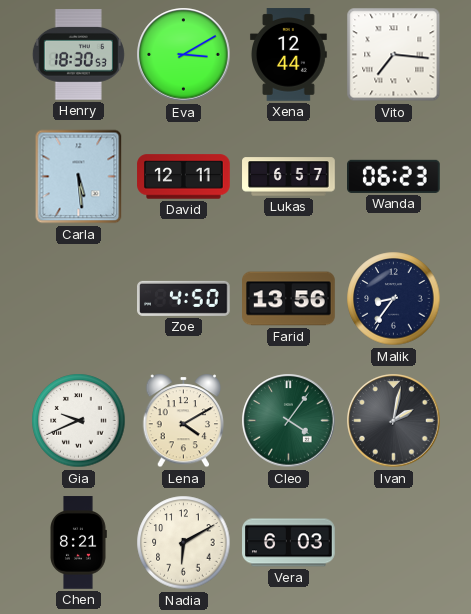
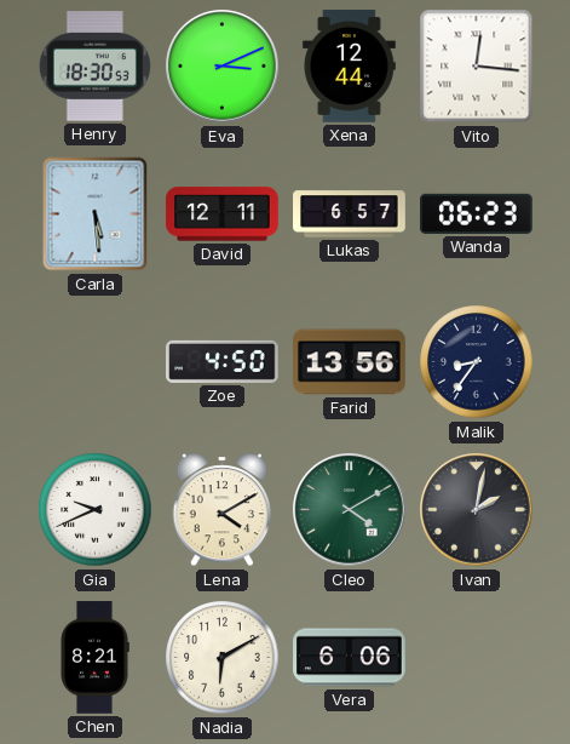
Eva: 3:10 -> 3:11
Vito: 7:16 -> 12:16
Cleo: 4:06 -> 4:10
Vera: 6:03 -> 6:06
